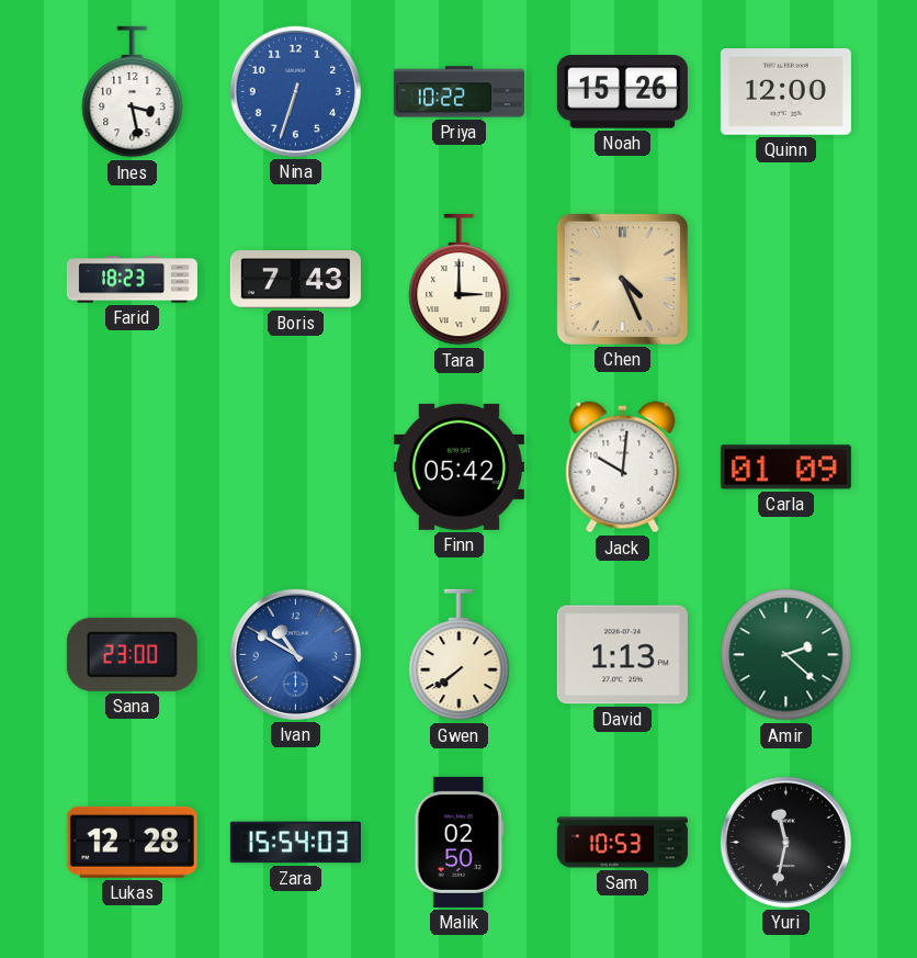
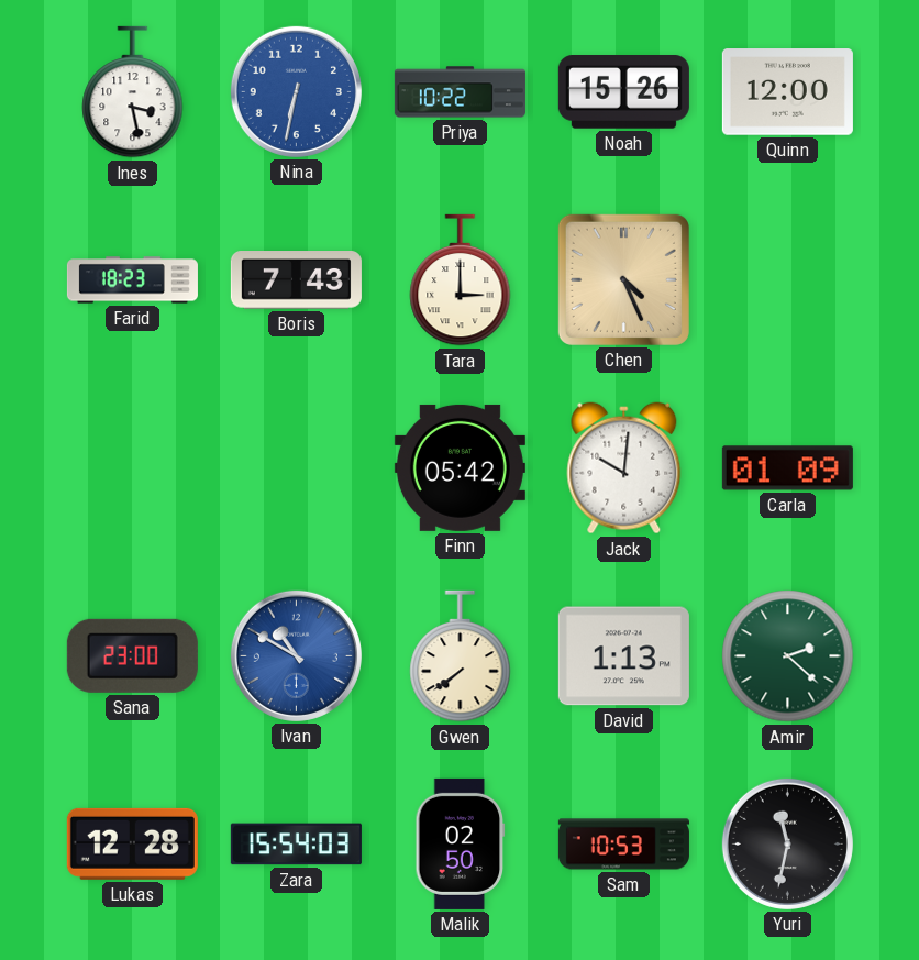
Nina: 6:33 -> 6:32
